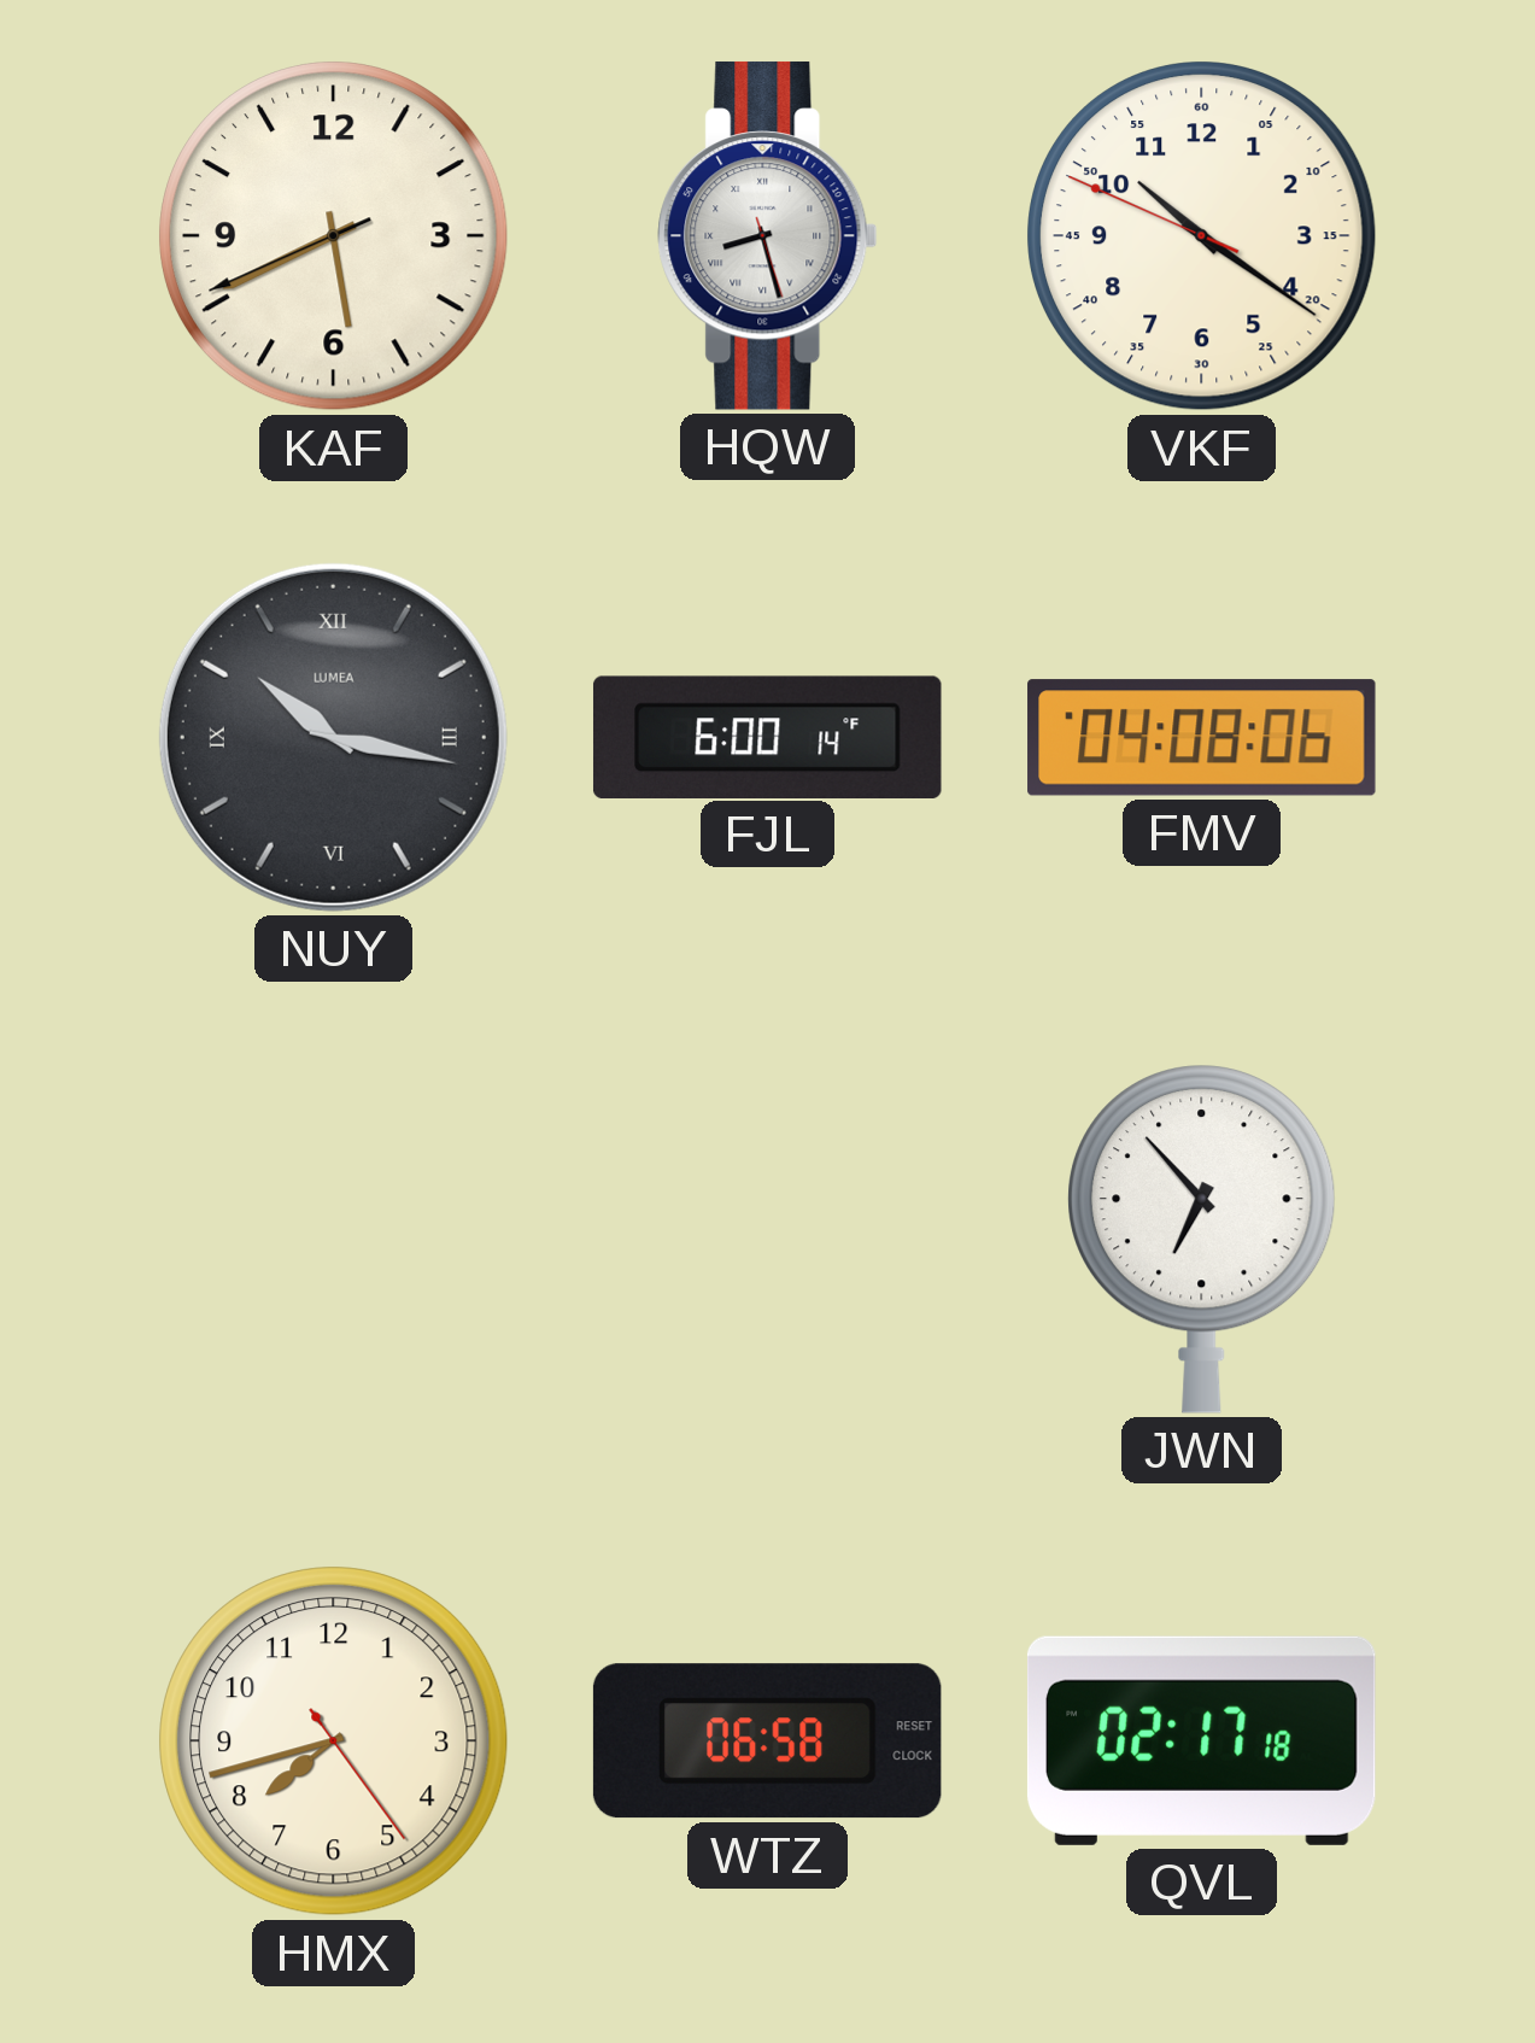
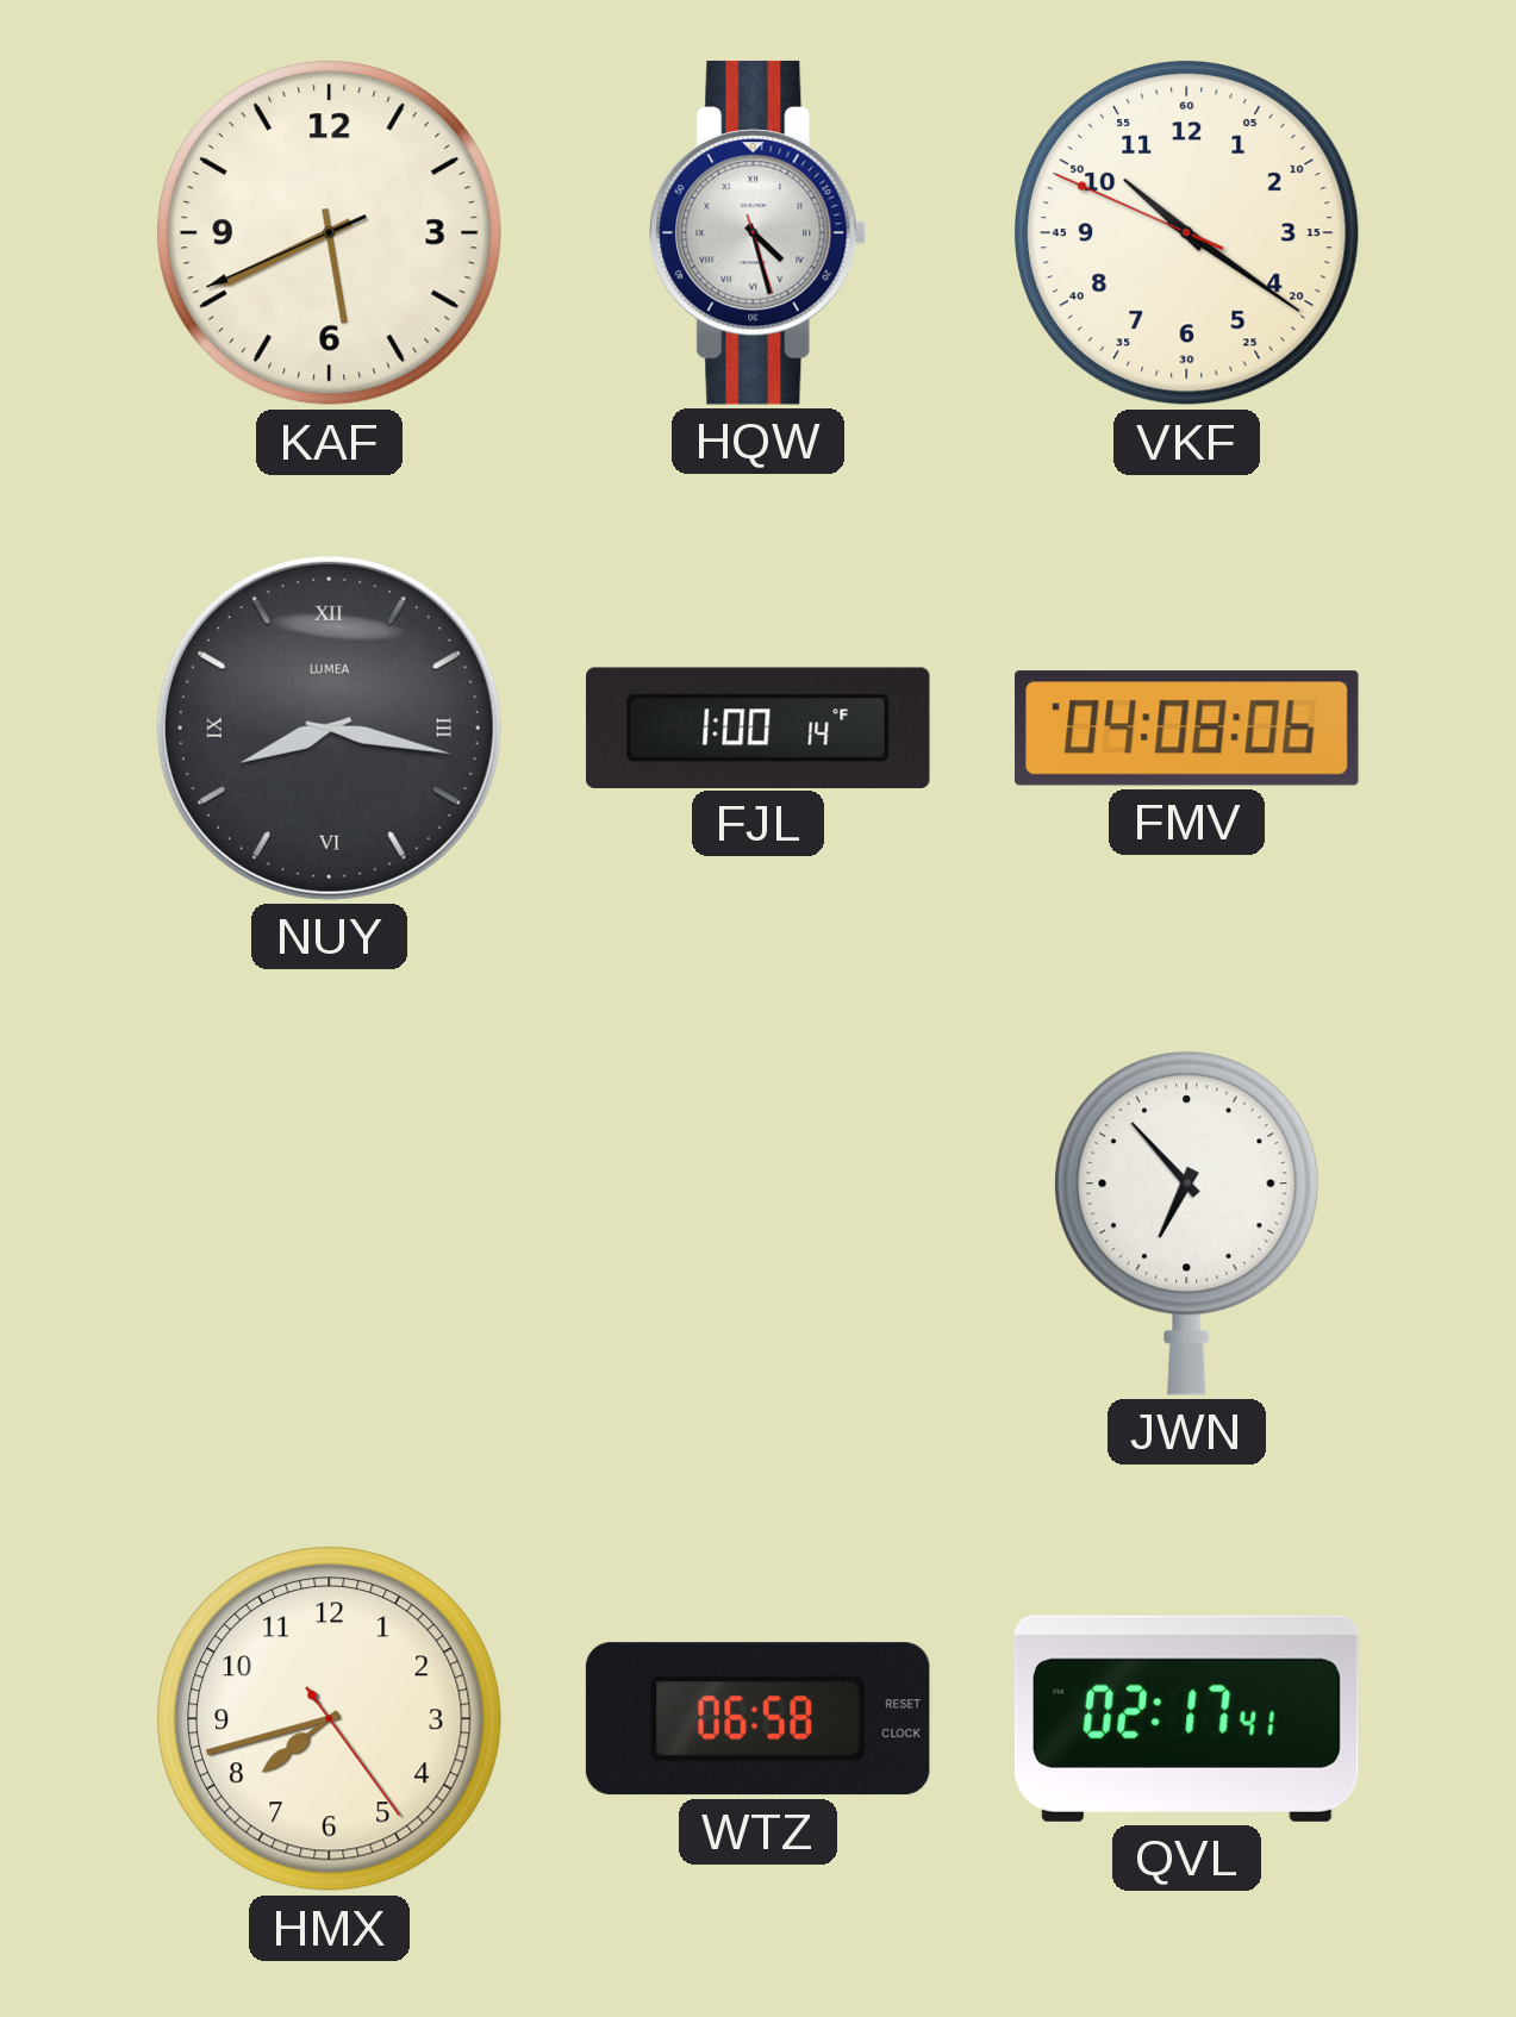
HQW: 8:27 -> 4:27
NUY: 10:17 -> 8:17
FJL: 6:00 -> 1:00
QVL: 02:17:18 -> 02:17:41
